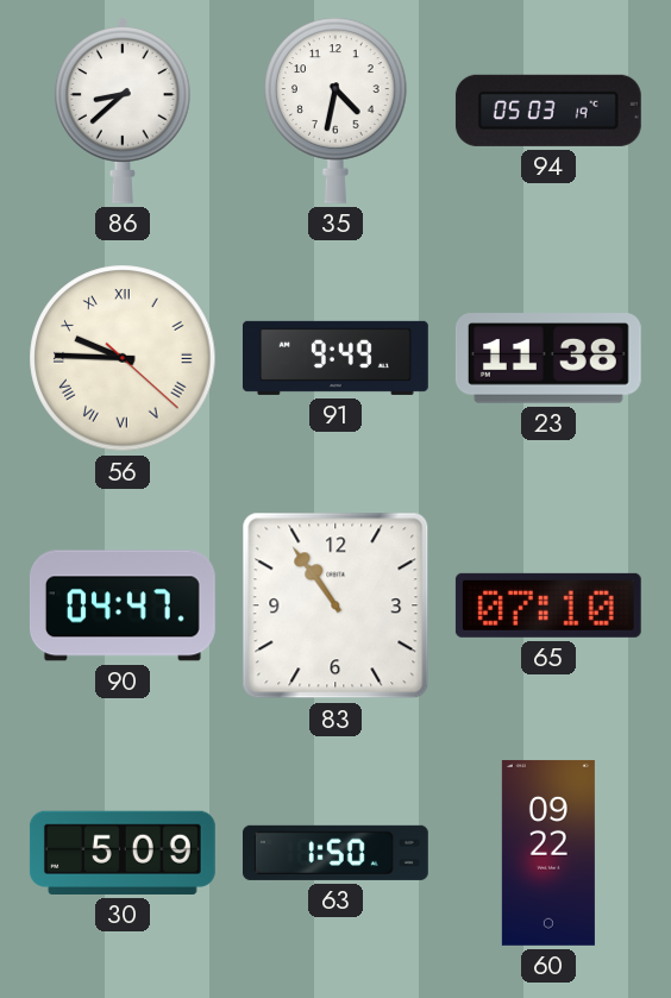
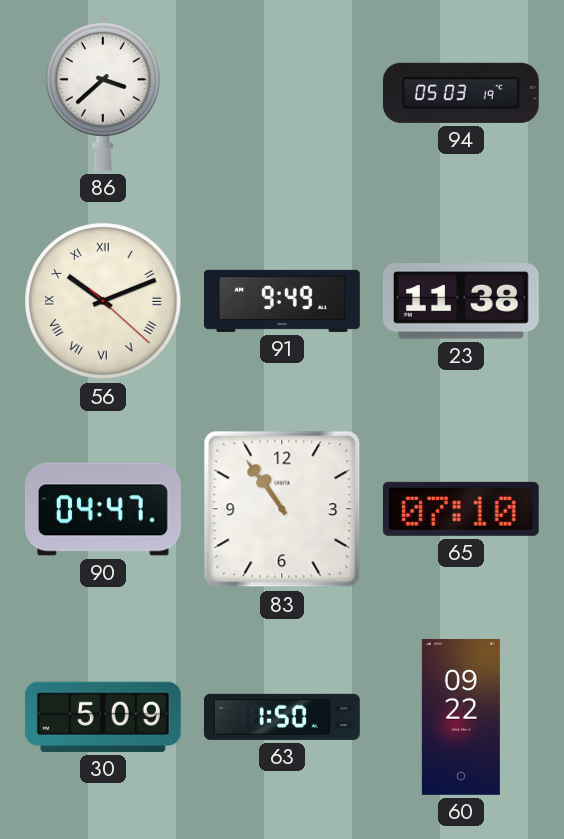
86: 8:38 -> 3:38
35: 4:32 -> none
56: 9:45 -> 10:11
